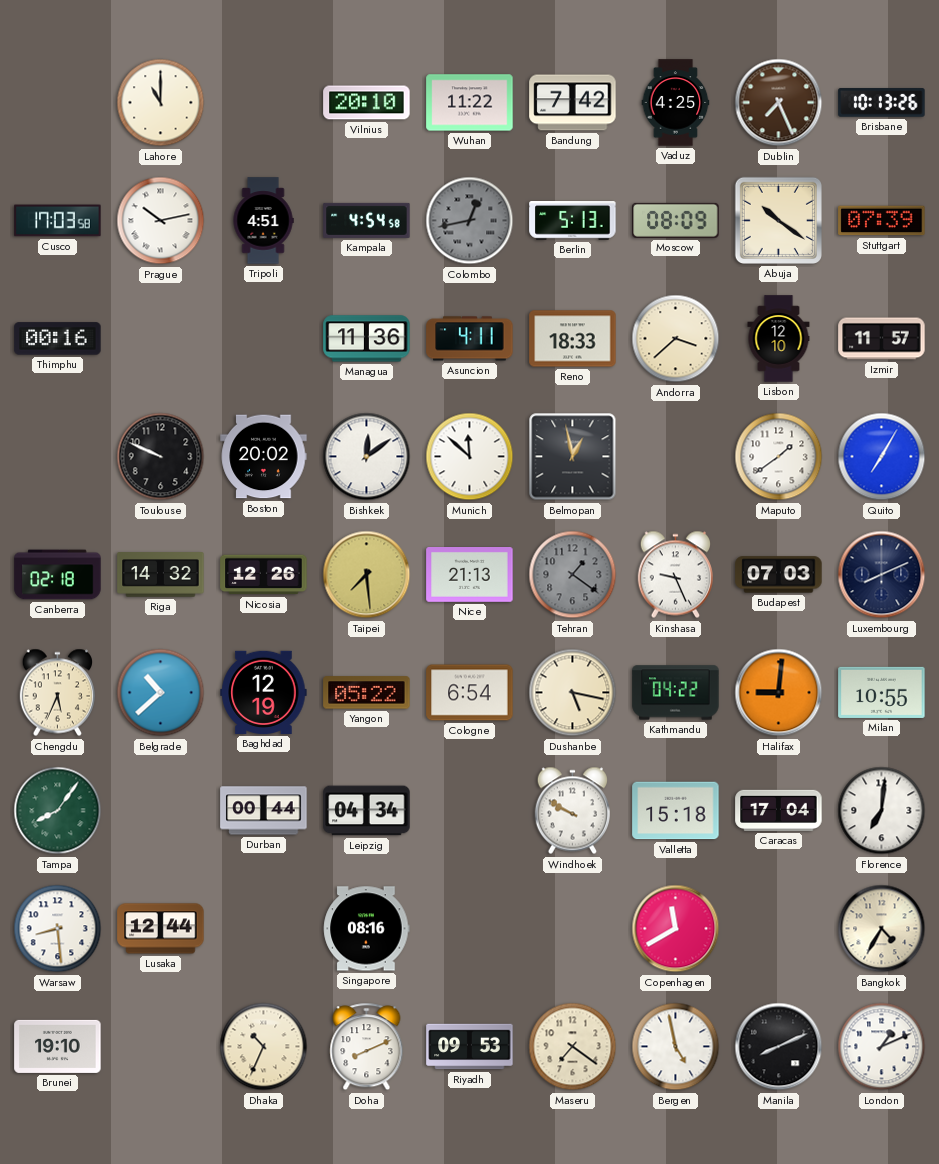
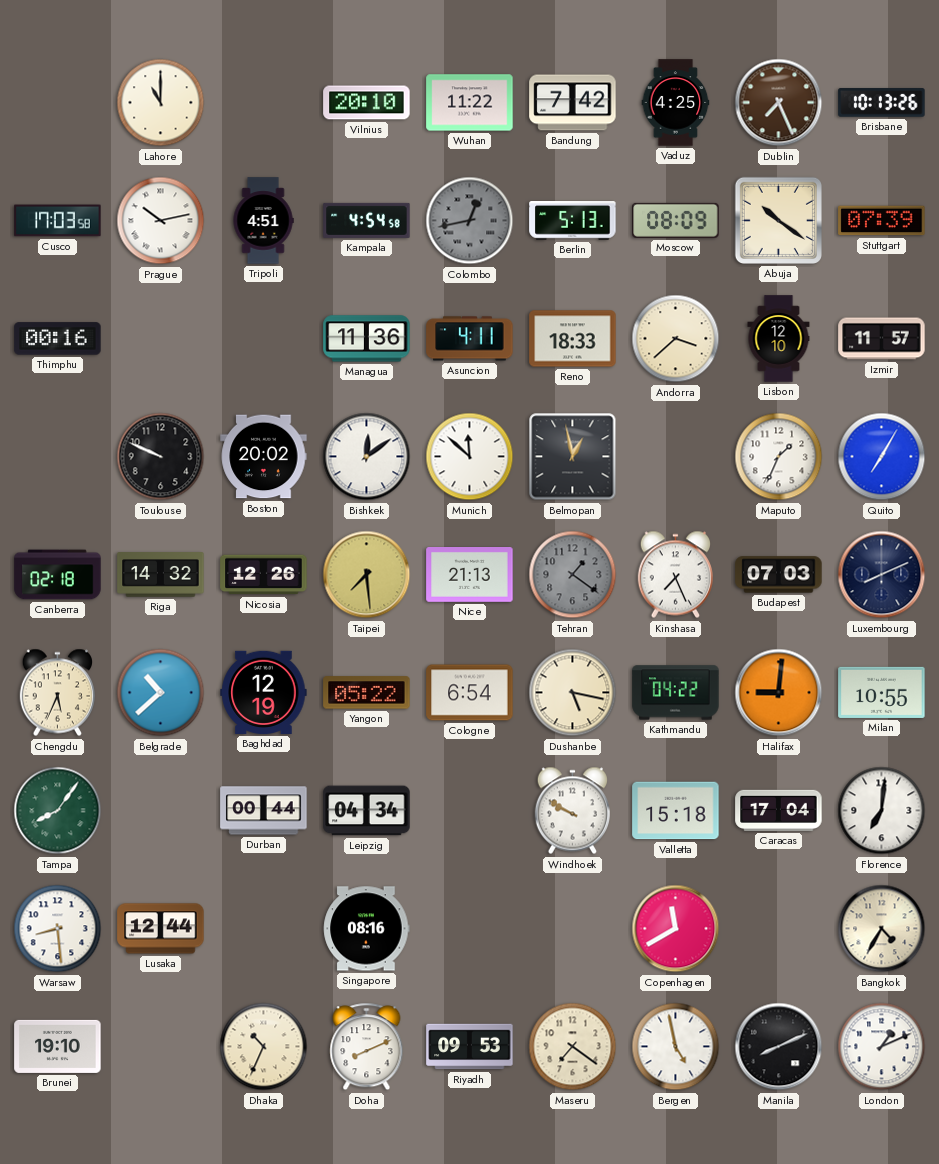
Maputo: 1:39 -> 1:34
Kinshasa: 9:26 -> 7:26
